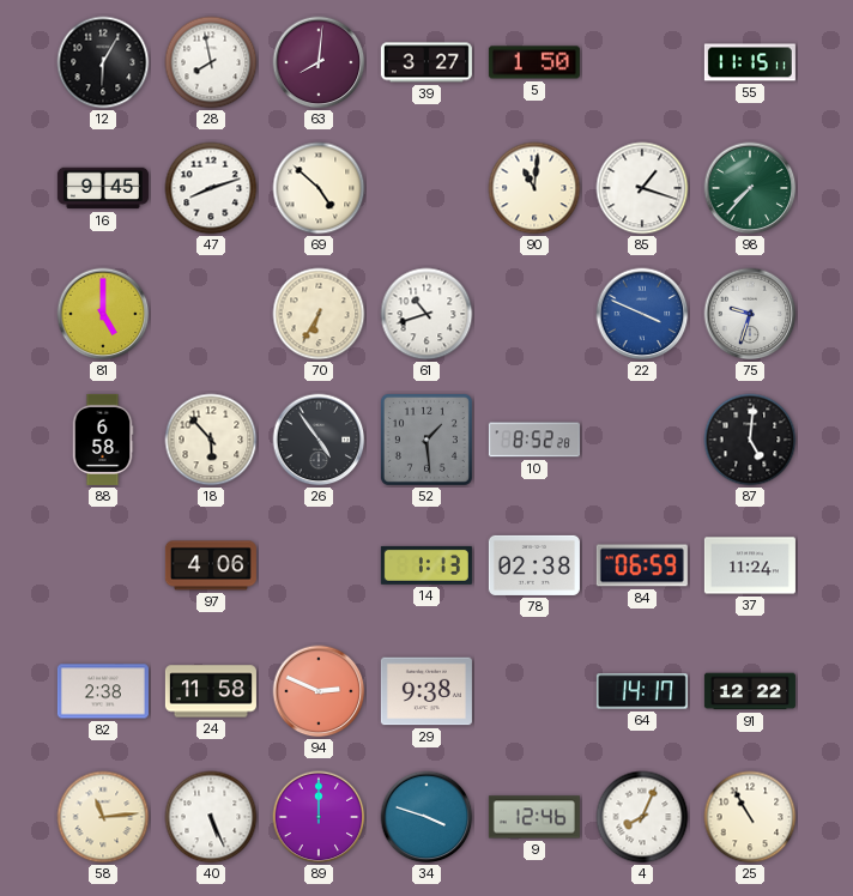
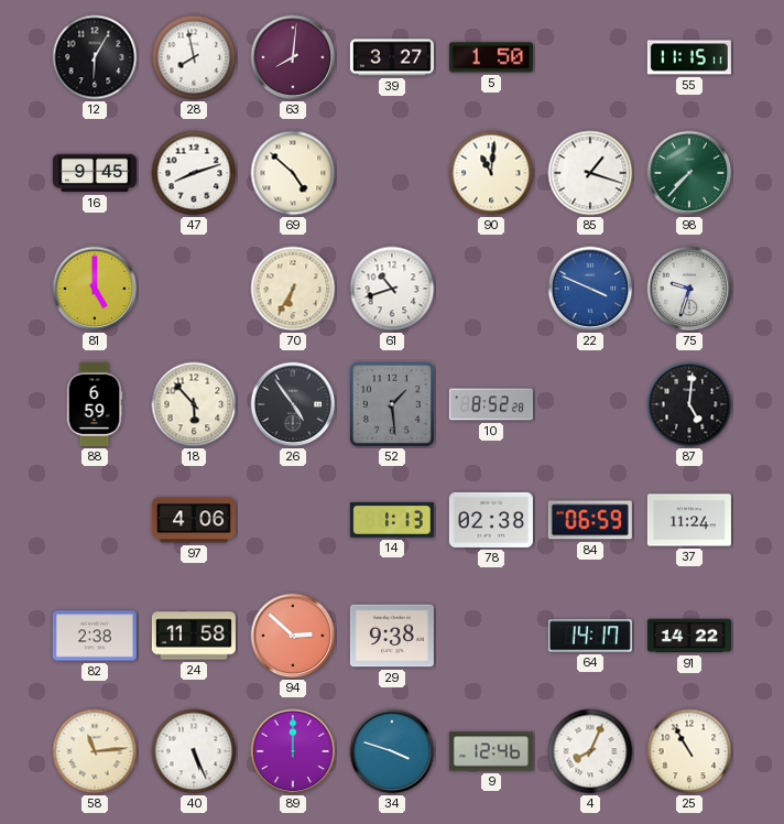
88: 6:58 -> 6:59
94: 2:49 -> 2:52
91: 12:22 -> 14:22
